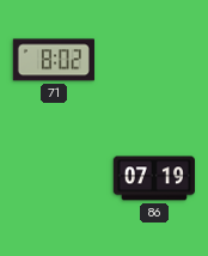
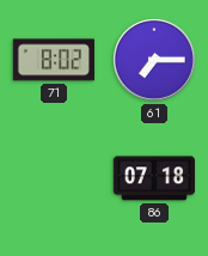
61: none -> 7:15
86: 07:19 -> 07:18
